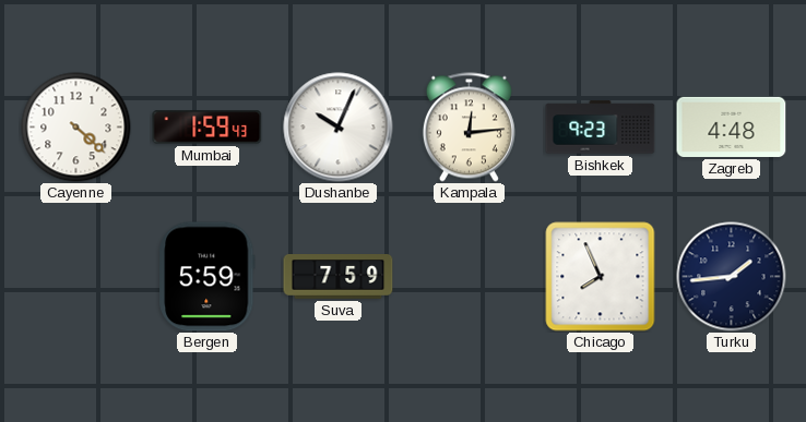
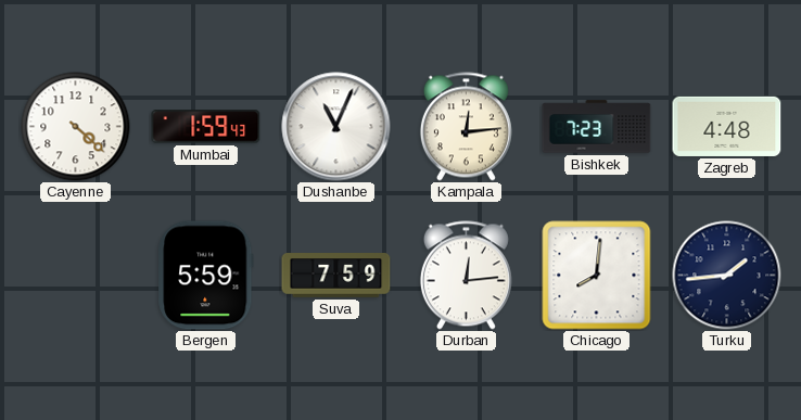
Dushanbe: 10:04 -> 11:04
Bishkek: 9:23 -> 7:23
Durban: none -> 12:14
Chicago: 7:56 -> 8:01
